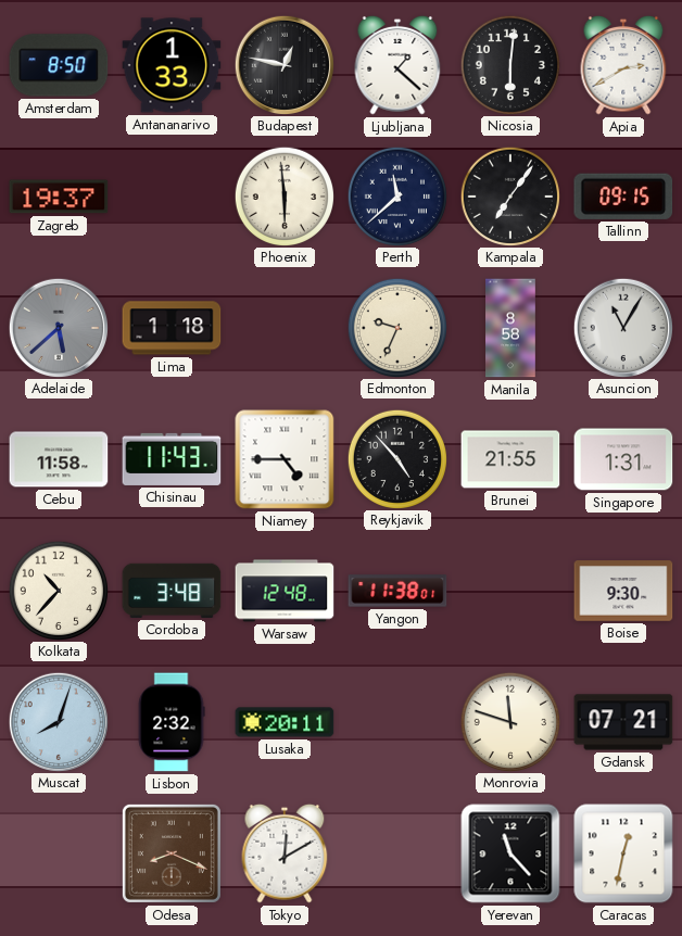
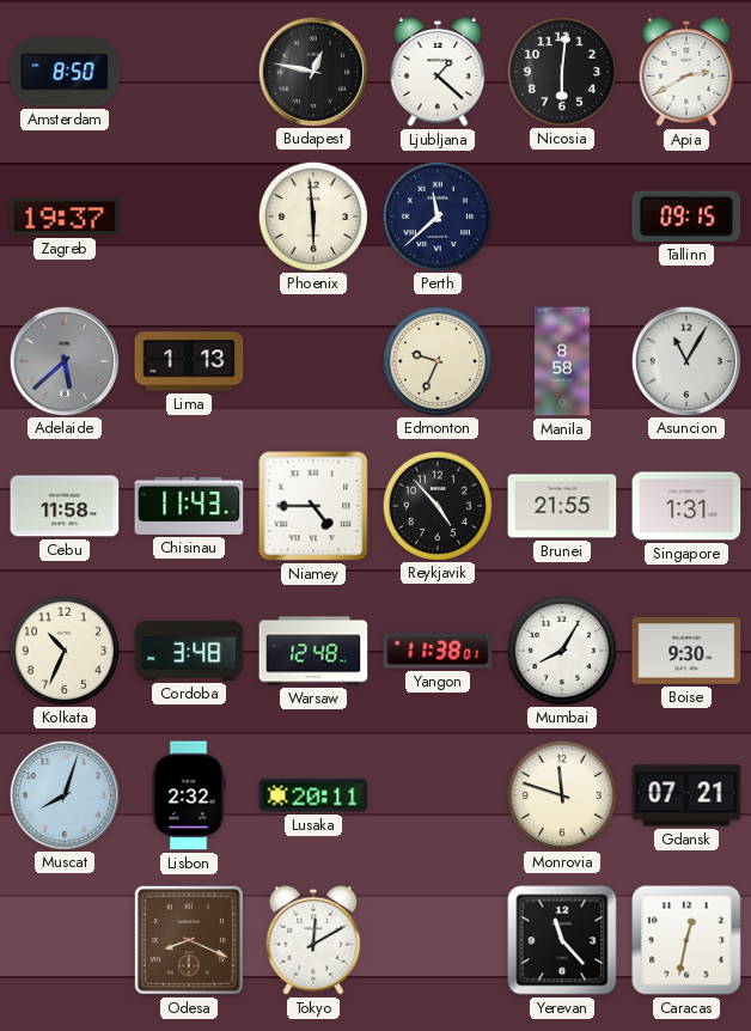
Antananarivo: 1:33 -> none
Kampala: 7:06 -> none
Lima: 1:18 -> 1:13
Kolkata: 10:37 -> 10:34
Mumbai: none -> 8:05
